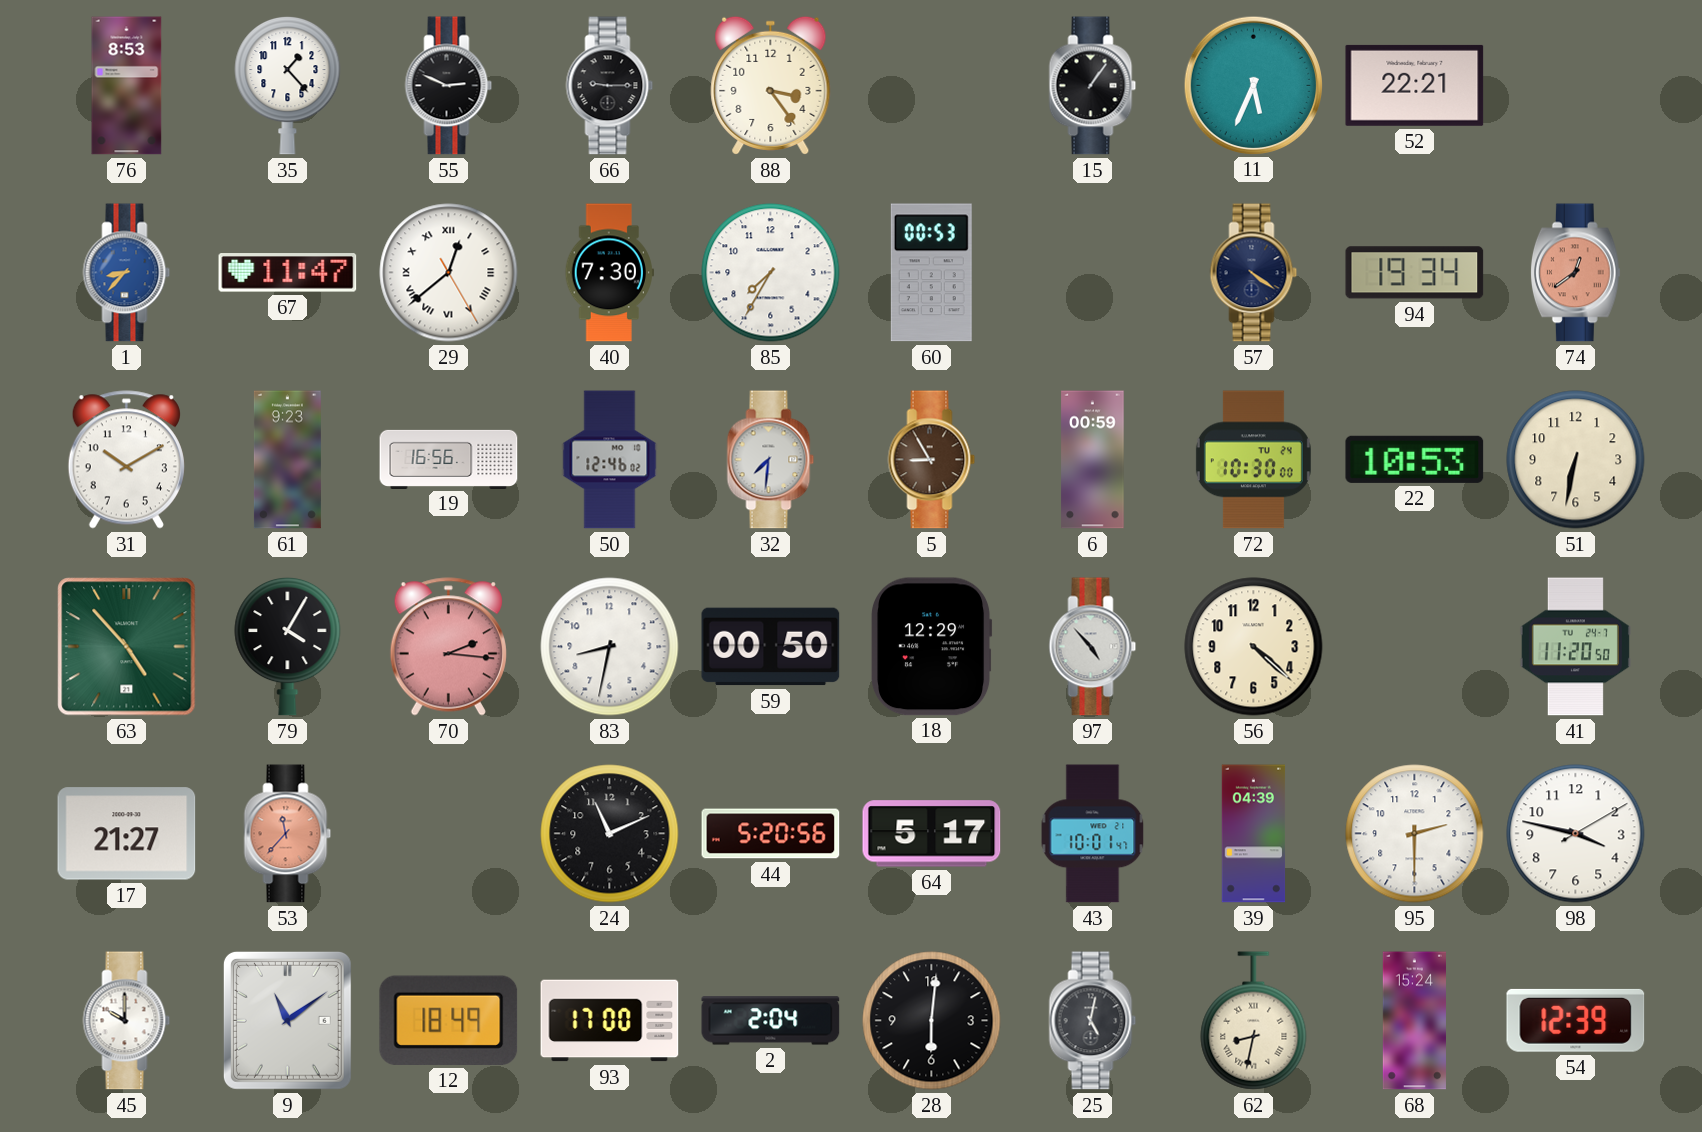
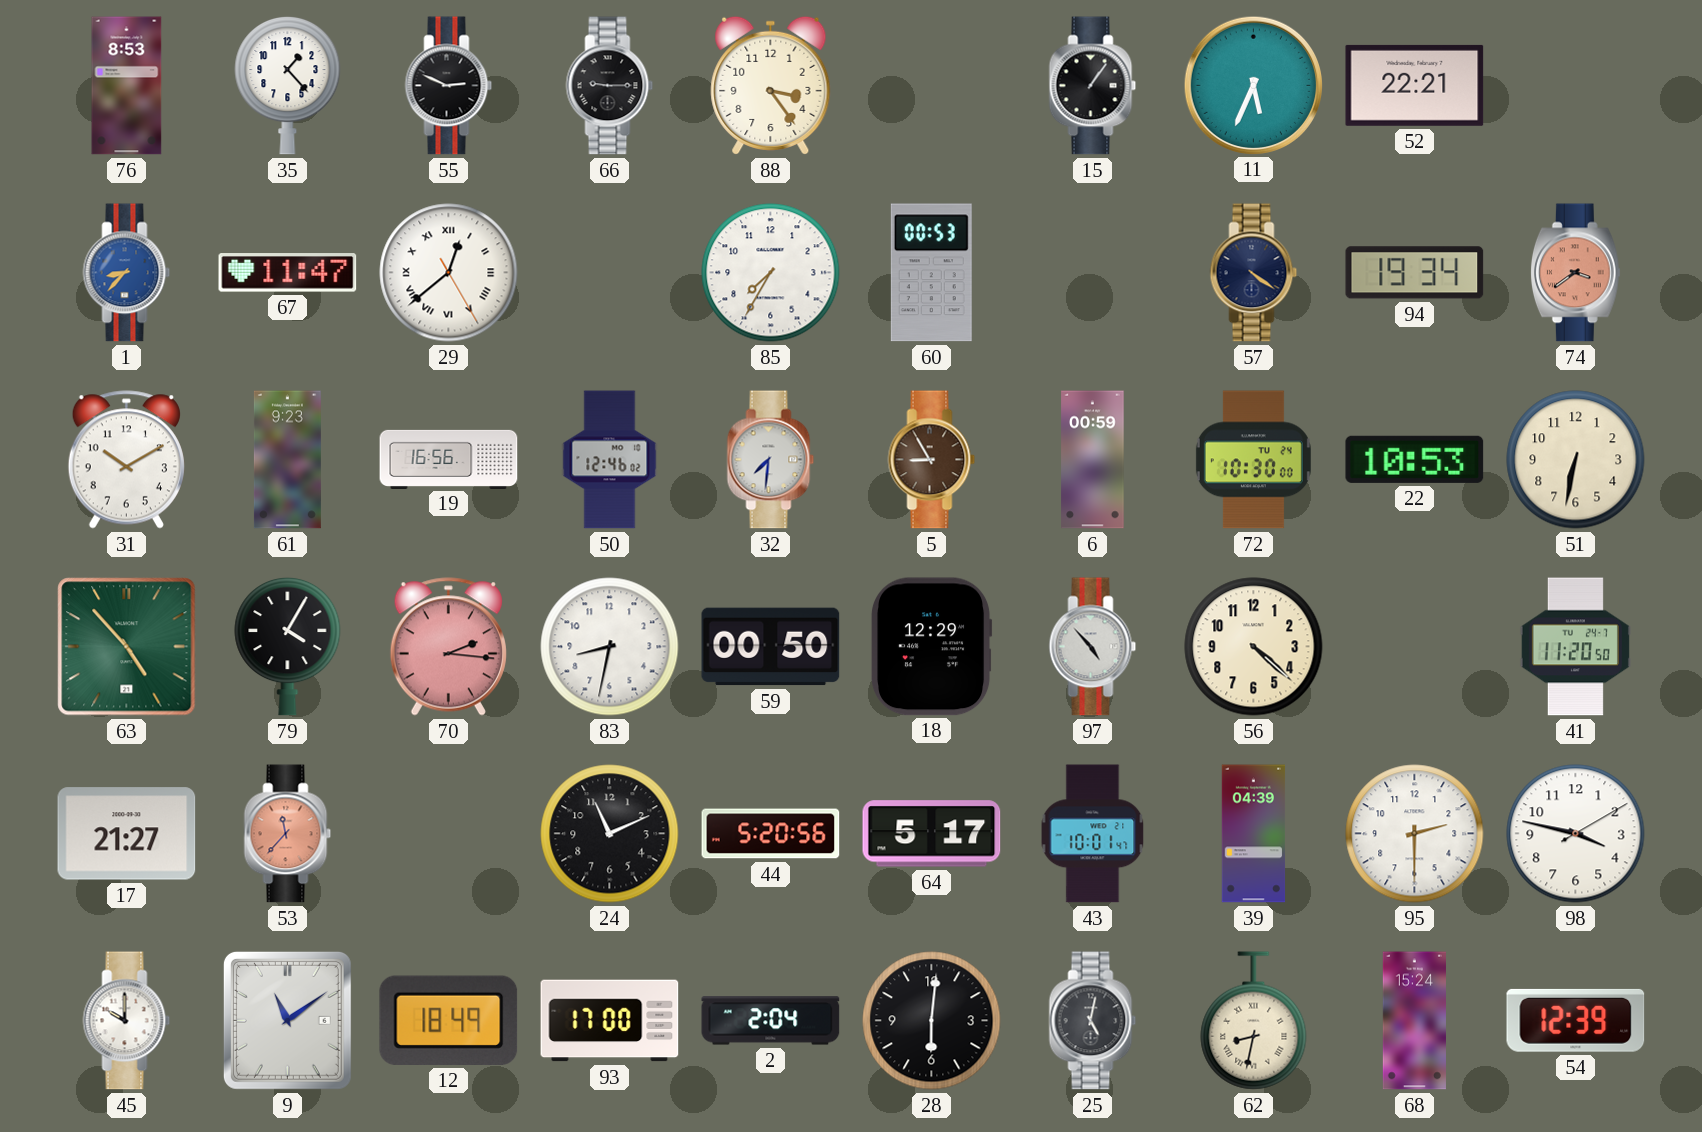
40: 7:30 -> none
74: 12:39 -> 3:39
